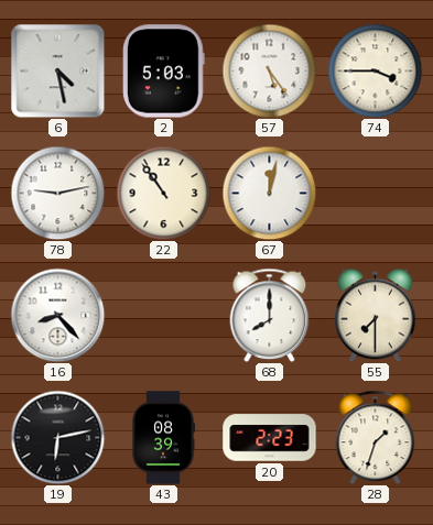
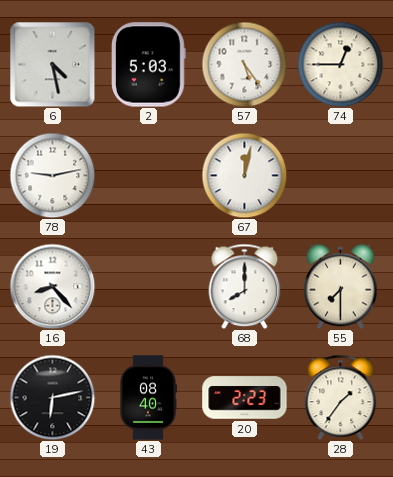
74: 3:45 -> 12:45
22: 10:54 -> none
43: 08:39 -> 08:40
28: 1:33 -> 1:36
